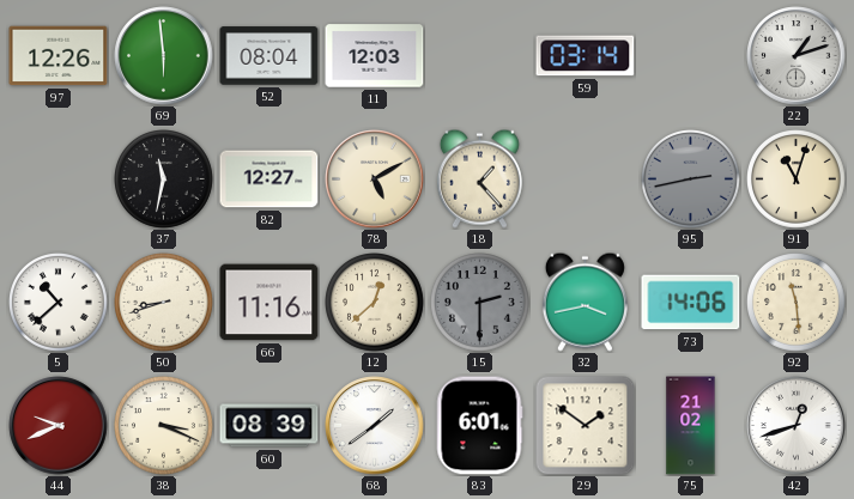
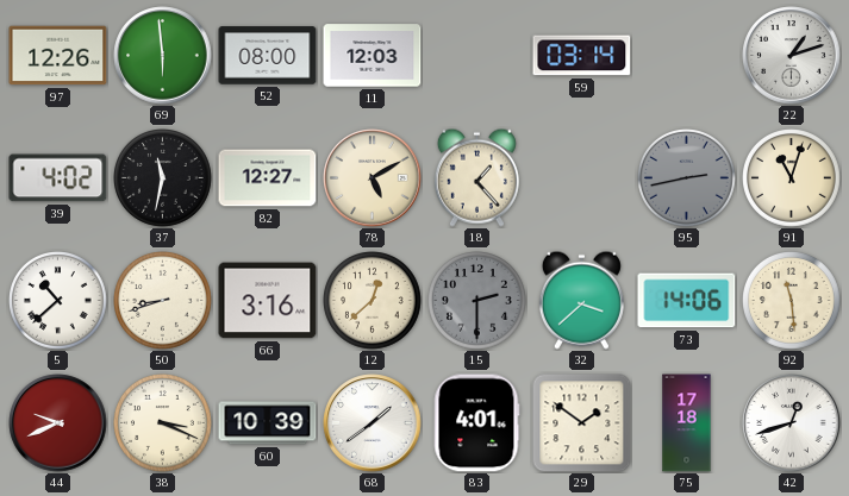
52: 08:04 -> 08:00
39: none -> 4:02
66: 11:16 -> 3:16
32: 3:43 -> 3:38
60: 08:39 -> 10:39
83: 6:01 -> 4:01
75: 21:02 -> 17:18
